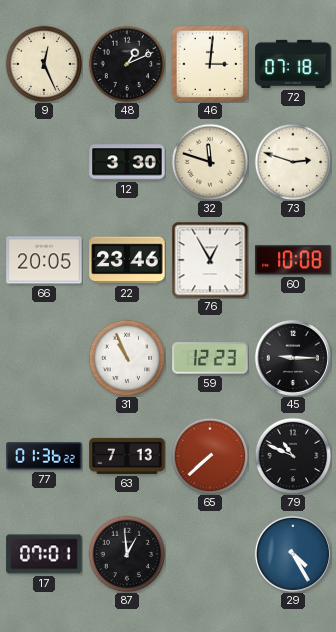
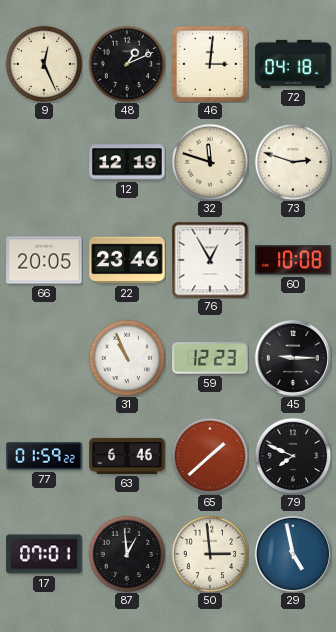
72: 07:18 -> 04:18
12: 3:30 -> 12:19
77: 01:36 -> 01:59
63: 7:13 -> 6:46
65: 7:38 -> 1:38
79: 10:49 -> 7:49
50: none -> 2:59
29: 4:25 -> 4:58
